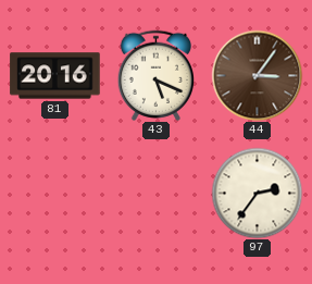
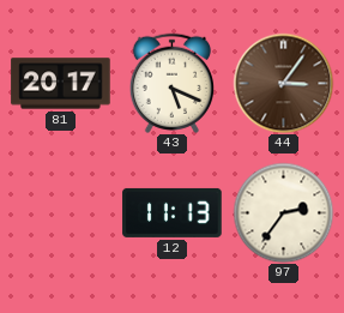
81: 20:16 -> 20:17
12: none -> 11:13
